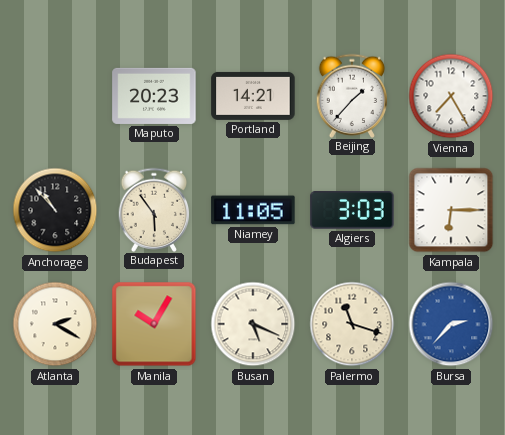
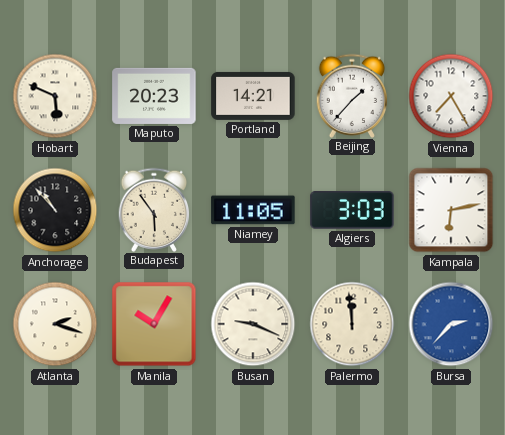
Hobart: none -> 5:49
Kampala: 6:15 -> 6:13
Atlanta: 2:20 -> 2:18
Busan: 5:19 -> 9:19
Palermo: 11:18 -> 11:59
